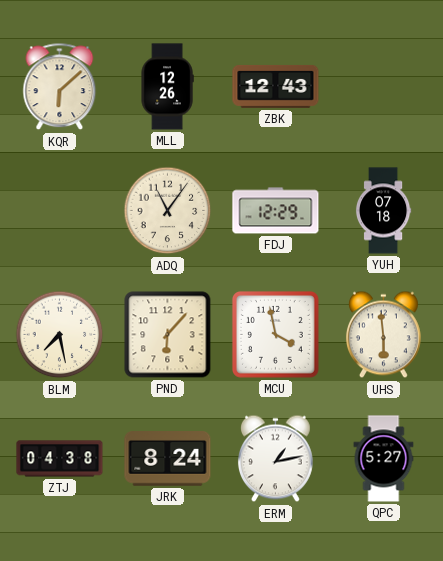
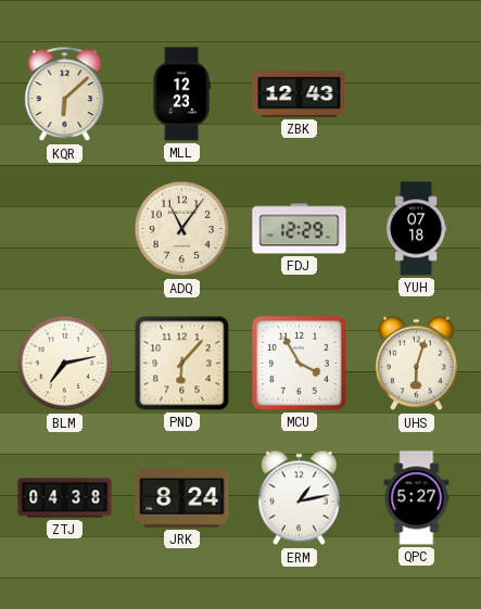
MLL: 12:26 -> 12:23
BLM: 7:28 -> 7:13
MCU: 3:58 -> 3:55
UHS: 5:59 -> 6:03
